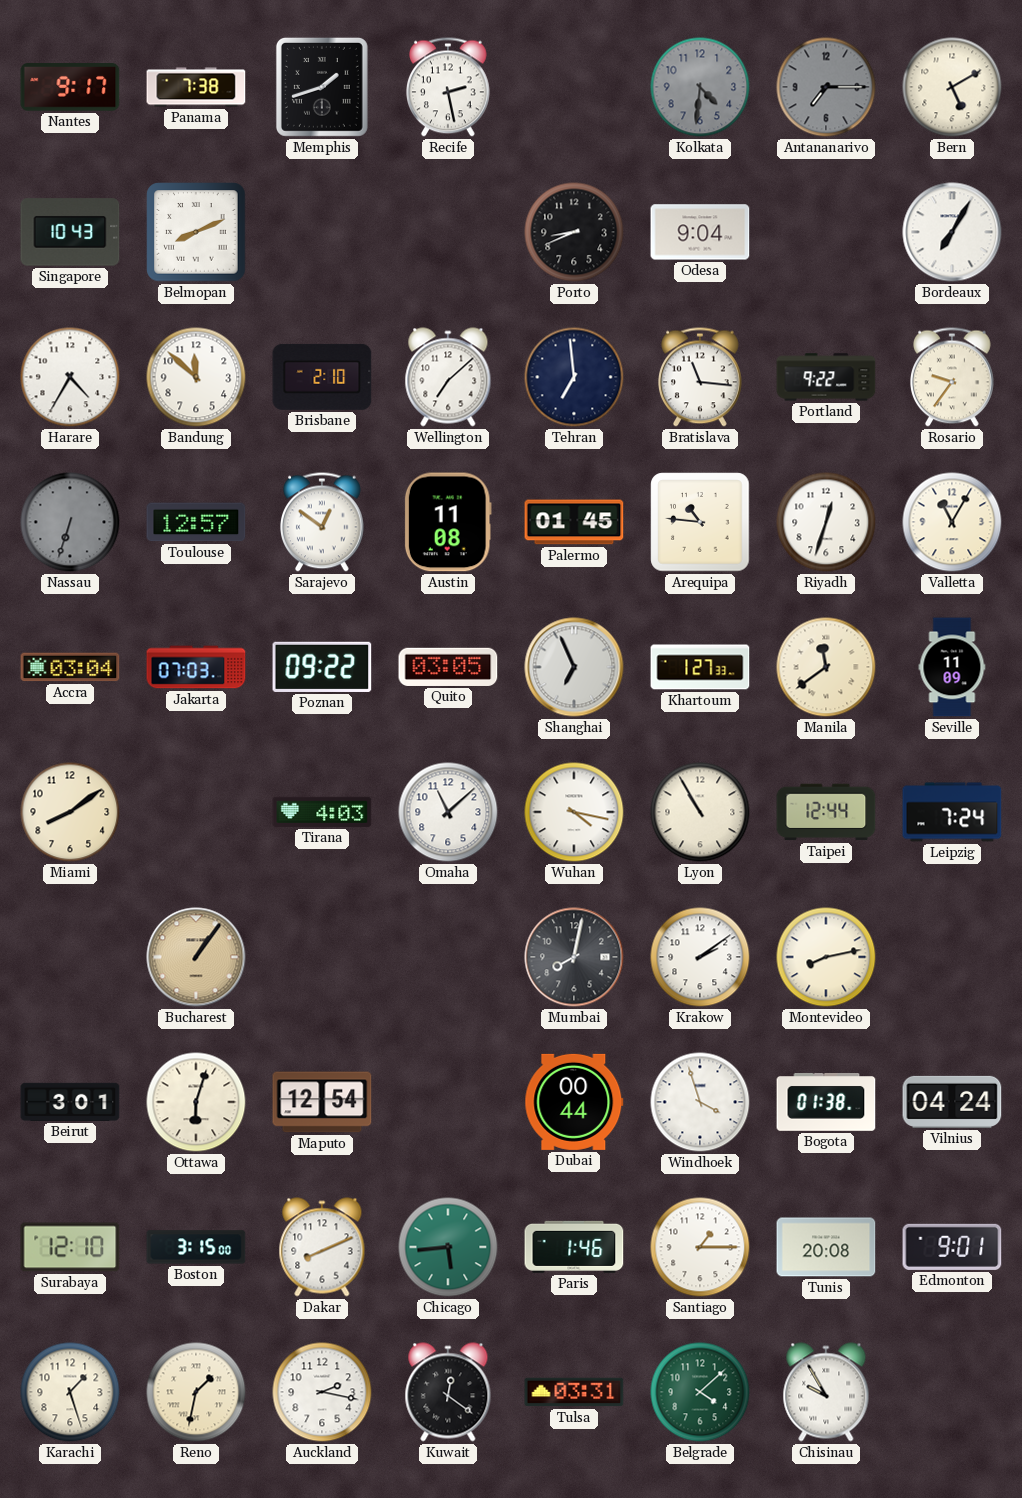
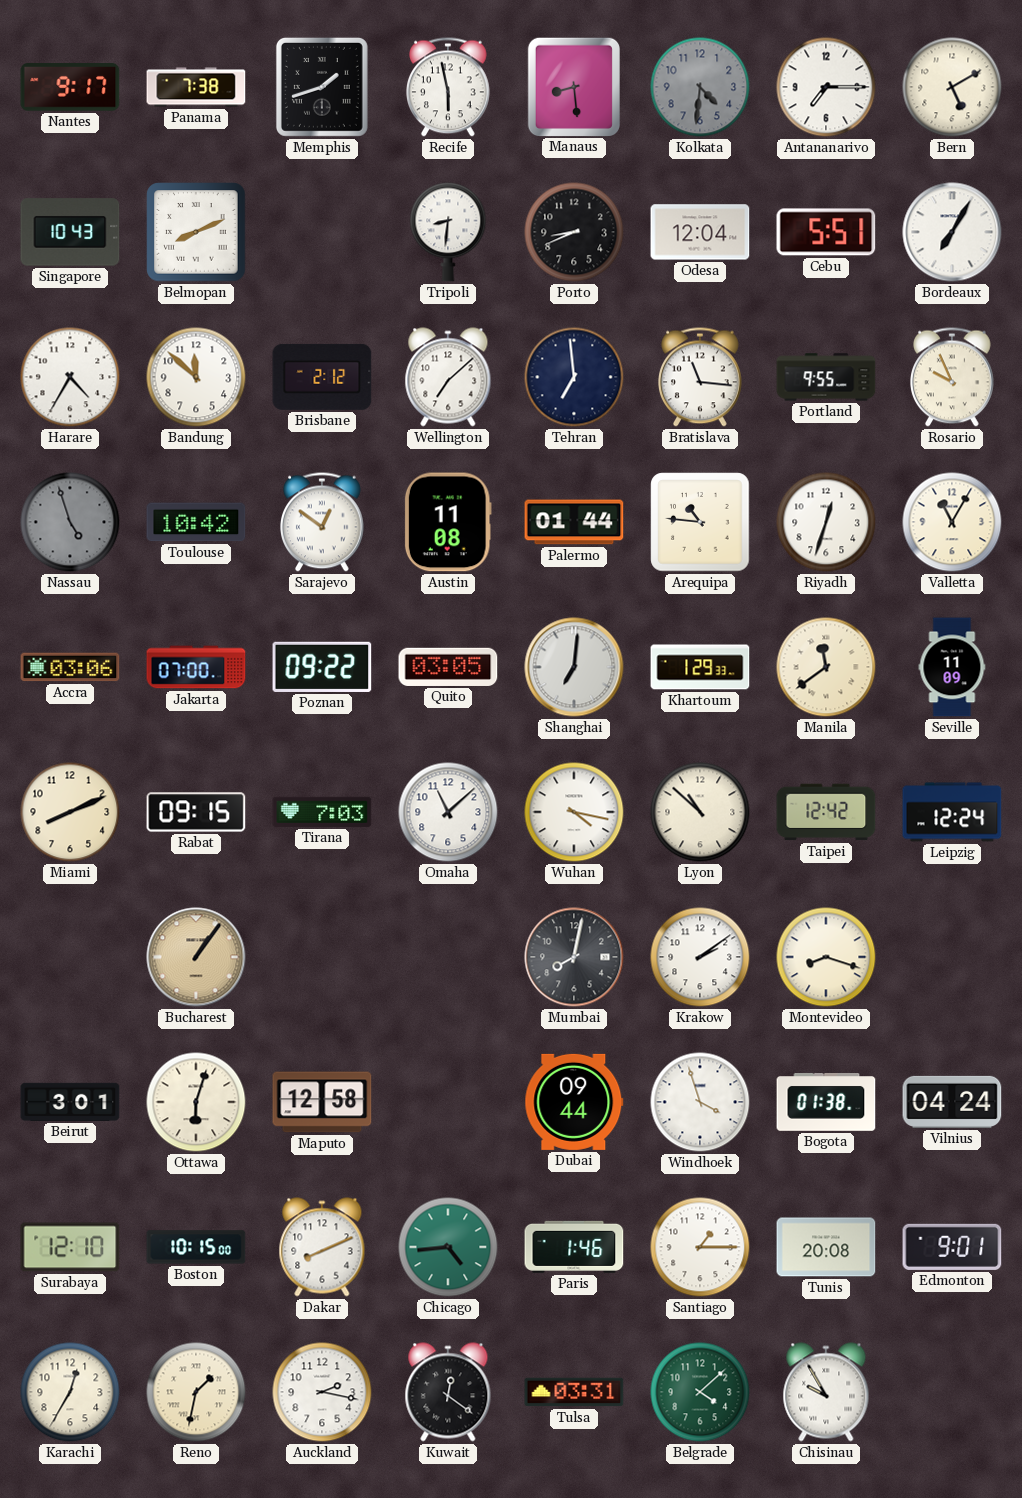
Recife: 2:28 -> 5:58
Manaus: none -> 8:29
Antananarivo dial: grey -> white
Tripoli: none -> 8:31
Odesa: 9:04 -> 12:04
Cebu: none -> 5:51
Brisbane: 2:10 -> 2:12
Portland: 9:22 -> 9:55
Rosario: 9:36 -> 9:56
Nassau: 6:33 -> 4:57
Toulouse: 12:57 -> 10:42
Palermo: 01:45 -> 01:44
Accra: 03:04 -> 03:06
Jakarta: 07:03 -> 07:00
Shanghai: 6:56 -> 7:01
Khartoum: 1:27 -> 1:29
Miami: 8:09 -> 8:11
Rabat: none -> 09:15
Tirana: 4:03 -> 7:03
Lyon: 10:55 -> 10:52
Taipei: 12:44 -> 12:42
Leipzig: 7:24 -> 12:24
Montevideo: 8:13 -> 8:18
Maputo: 12:54 -> 12:58
Dubai: 00:44 -> 09:44
Boston: 3:15 -> 10:15
Chicago: 5:44 -> 4:44
Karachi: 1:27 -> 12:35
